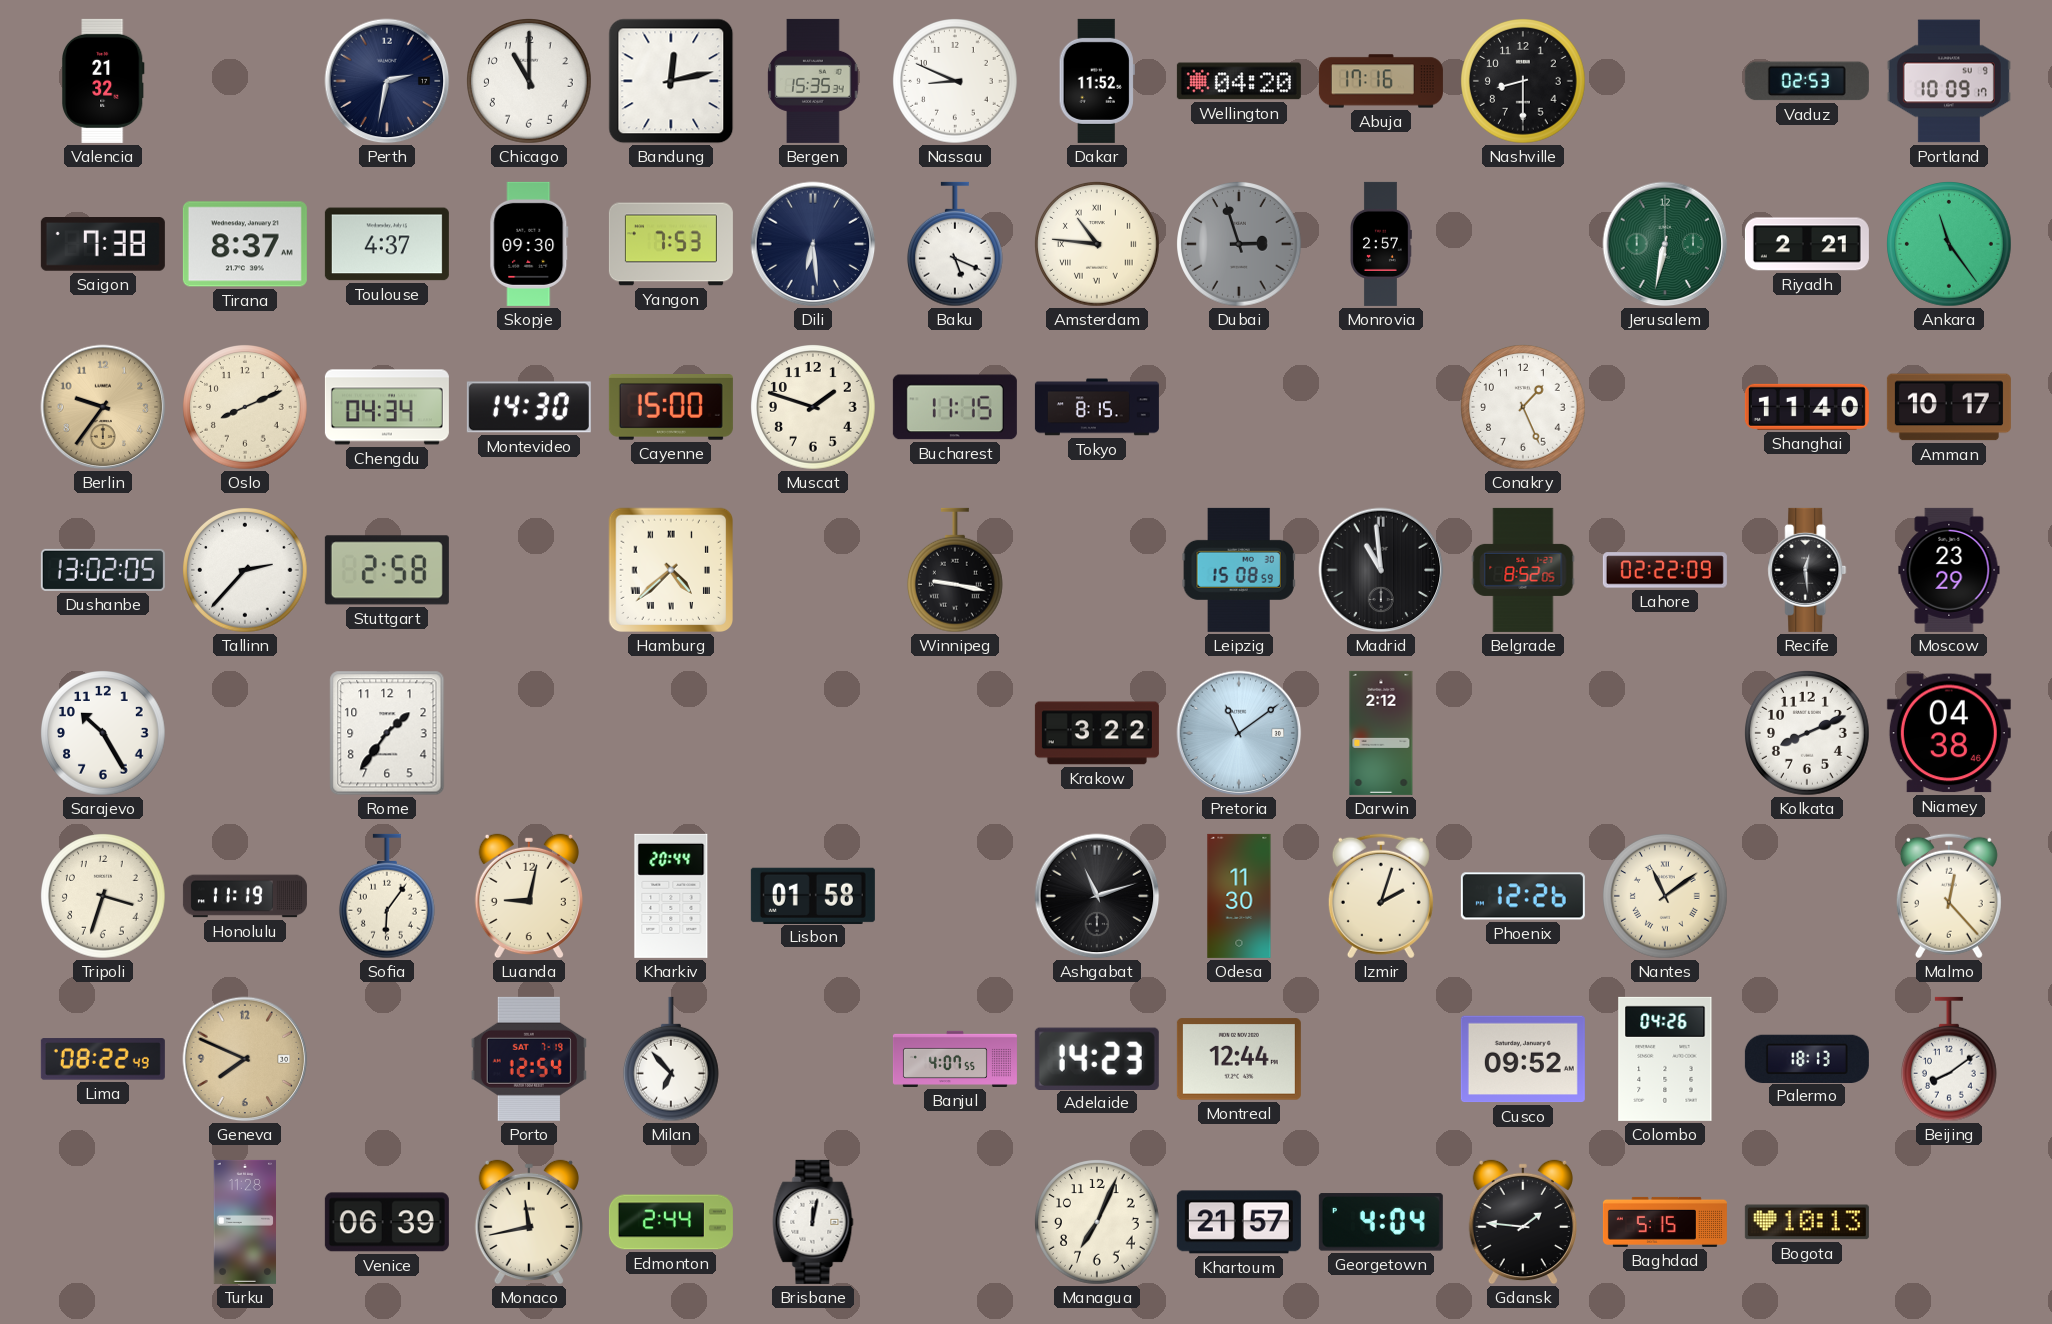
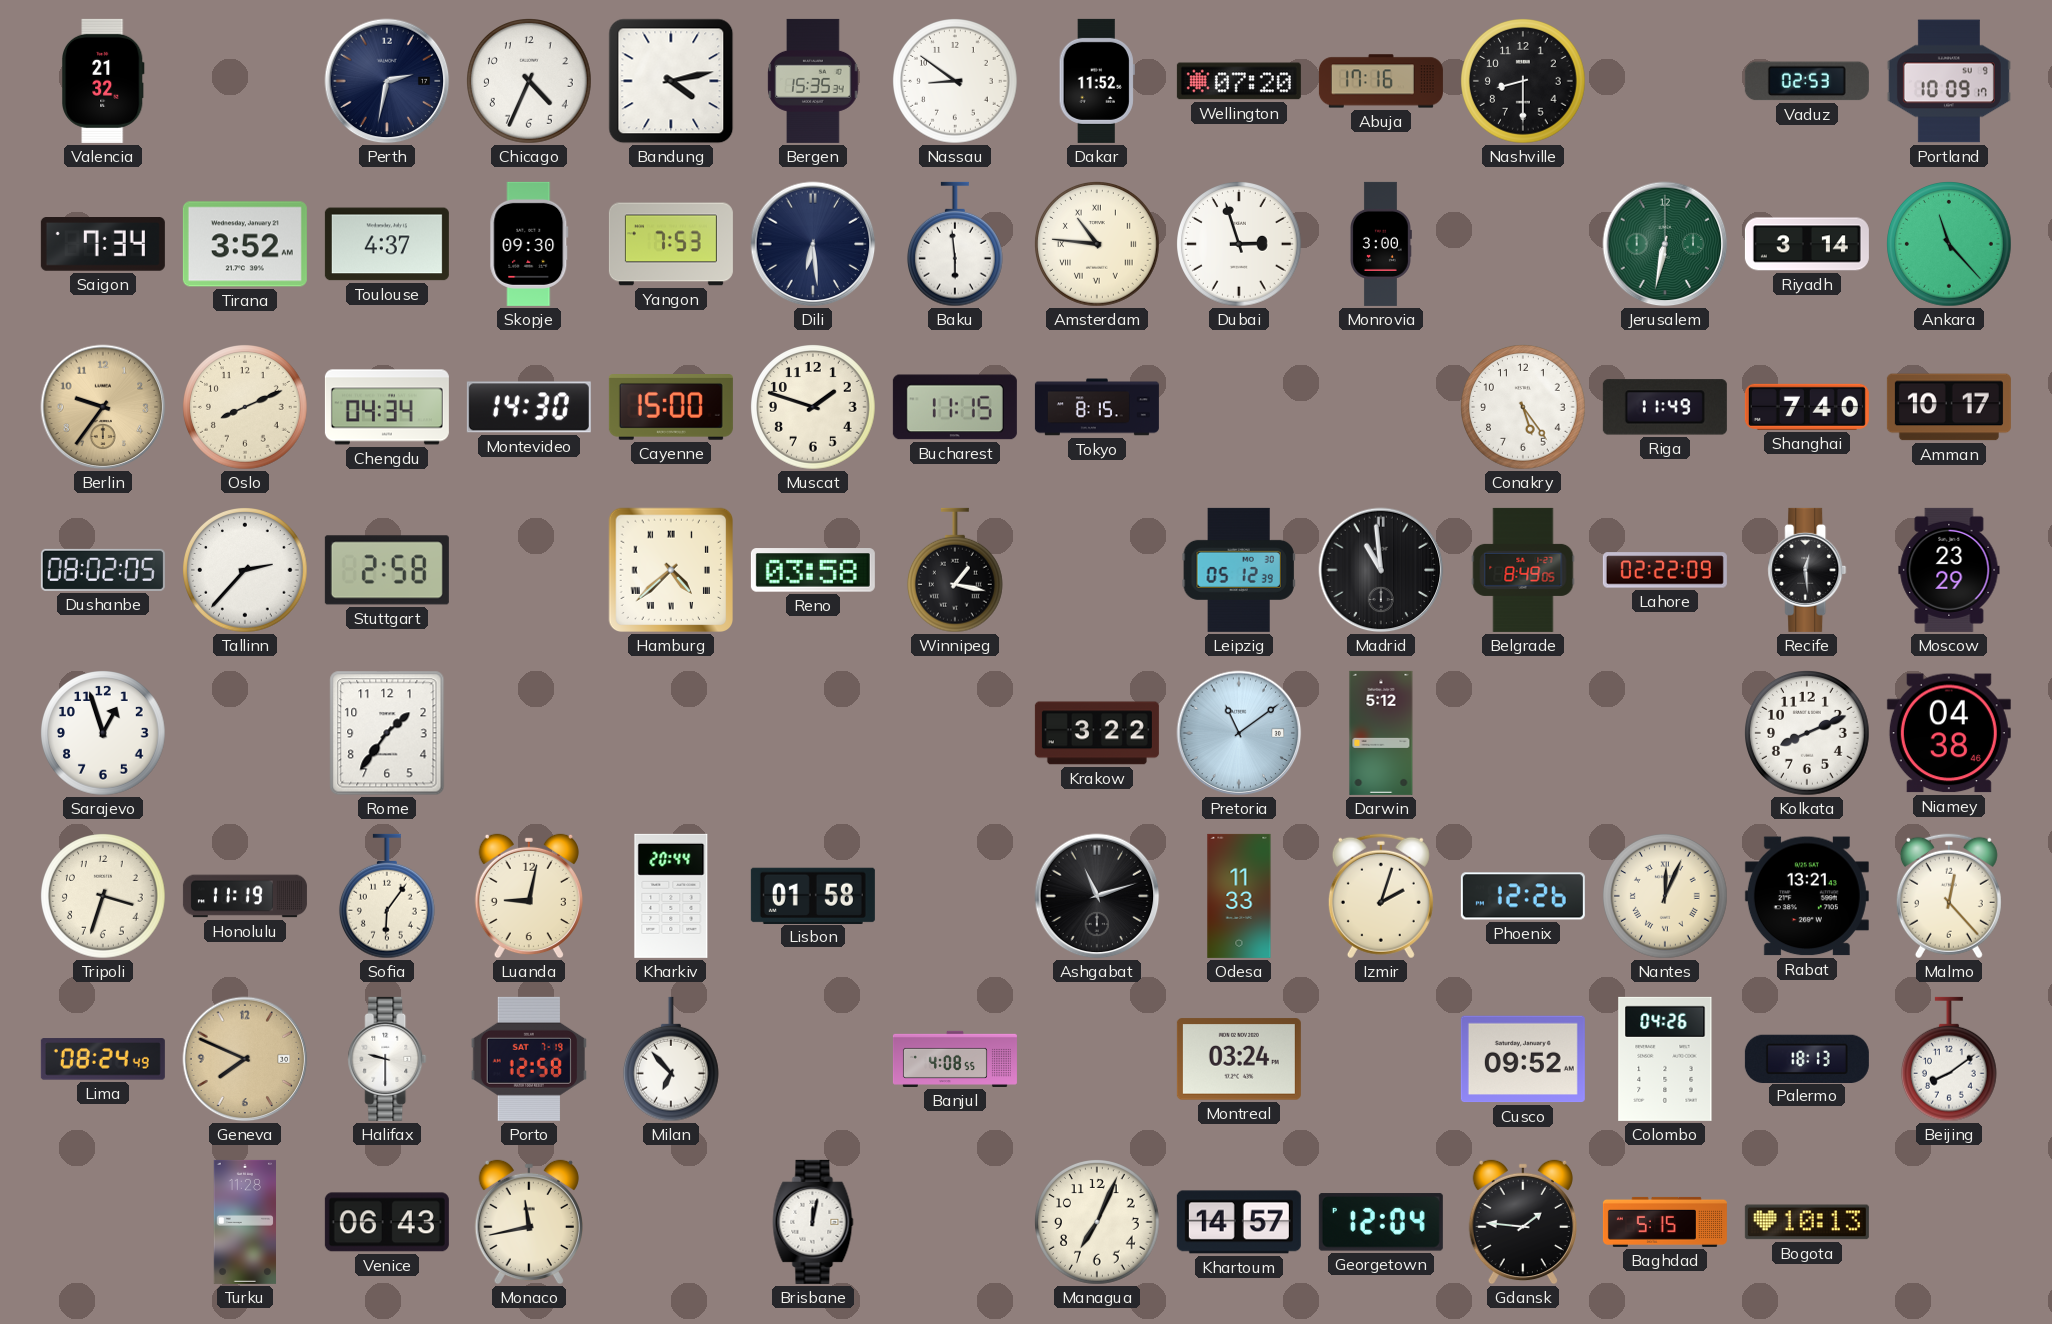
Chicago: 11:00 -> 4:34
Bandung: 12:13 -> 4:13
Nassau: 8:49 -> 8:51
Wellington: 04:20 -> 07:20
Saigon: 7:38 -> 7:34
Tirana: 8:37 -> 3:52
Baku: 5:19 -> 5:59
Dubai dial: grey -> white
Monrovia: 2:57 -> 3:00
Riyadh: 2:21 -> 3:14
Ankara: 11:24 -> 11:23
Conakry: 1:26 -> 5:24
Riga: none -> 11:49
Shanghai: 11:40 -> 7:40
Dushanbe: 13:02 -> 08:02
Reno: none -> 03:58
Winnipeg: 9:17 -> 1:17
Leipzig: 15:08 -> 05:12
Belgrade: 8:52 -> 8:49
Sarajevo: 10:25 -> 12:57
Darwin: 2:12 -> 5:12
Odesa: 11:30 -> 11:33
Nantes: 11:09 -> 12:04
Rabat: none -> 13:21
Lima: 08:22 -> 08:24
Halifax: none -> 9:30
Porto: 12:54 -> 12:58
Banjul: 4:07 -> 4:08
Adelaide: 14:23 -> none
Montreal: 12:44 -> 03:24
Venice: 06:39 -> 06:43
Edmonton: 2:44 -> none
Khartoum: 21:57 -> 14:57
Georgetown: 4:04 -> 12:04
